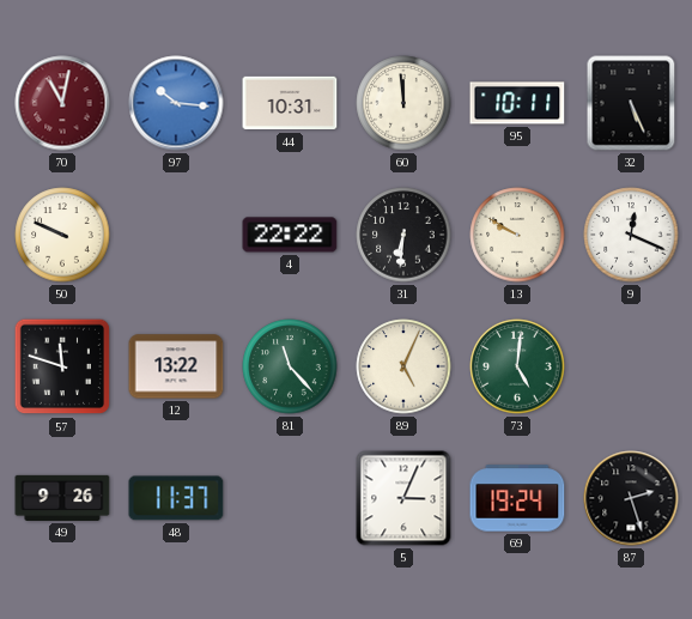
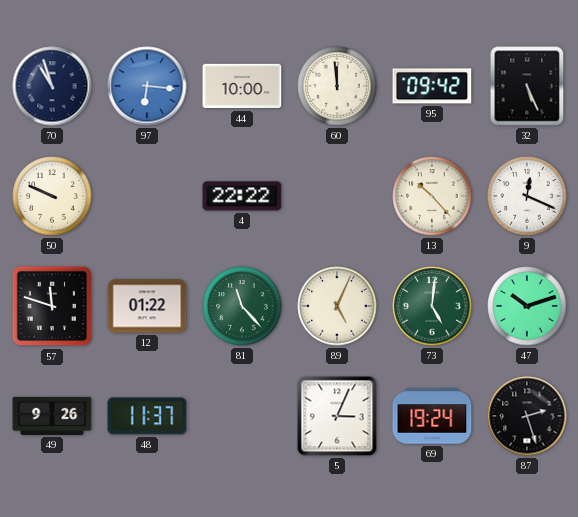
70: 11:02 -> 10:57
70 dial: burgundy -> navy
97: 10:16 -> 6:16
44: 10:31 -> 10:00
95: 10:11 -> 09:42
31: 6:31 -> none
13: 9:50 -> 10:23
12: 13:22 -> 01:22
47: none -> 10:12
